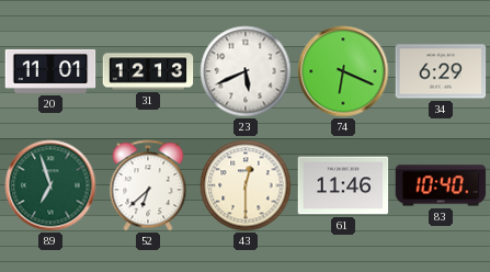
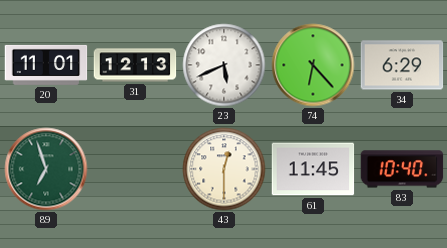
74: 6:19 -> 6:23
52: 6:38 -> none
61: 11:46 -> 11:45
